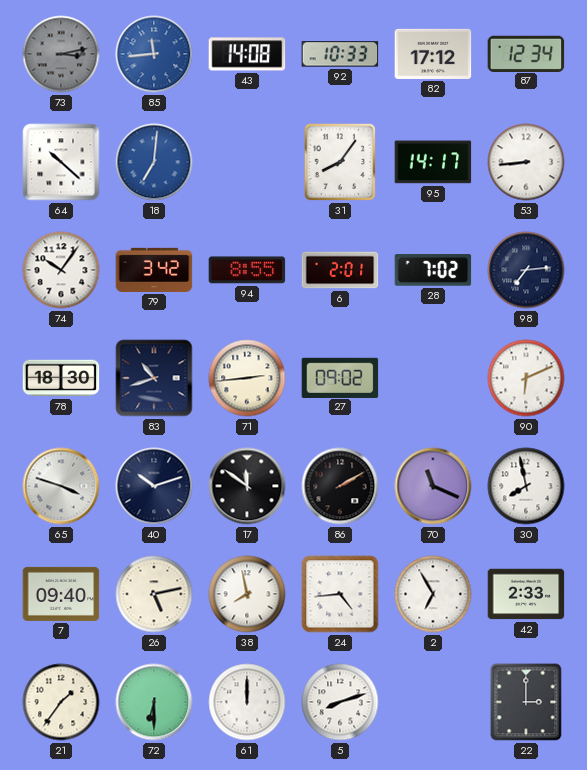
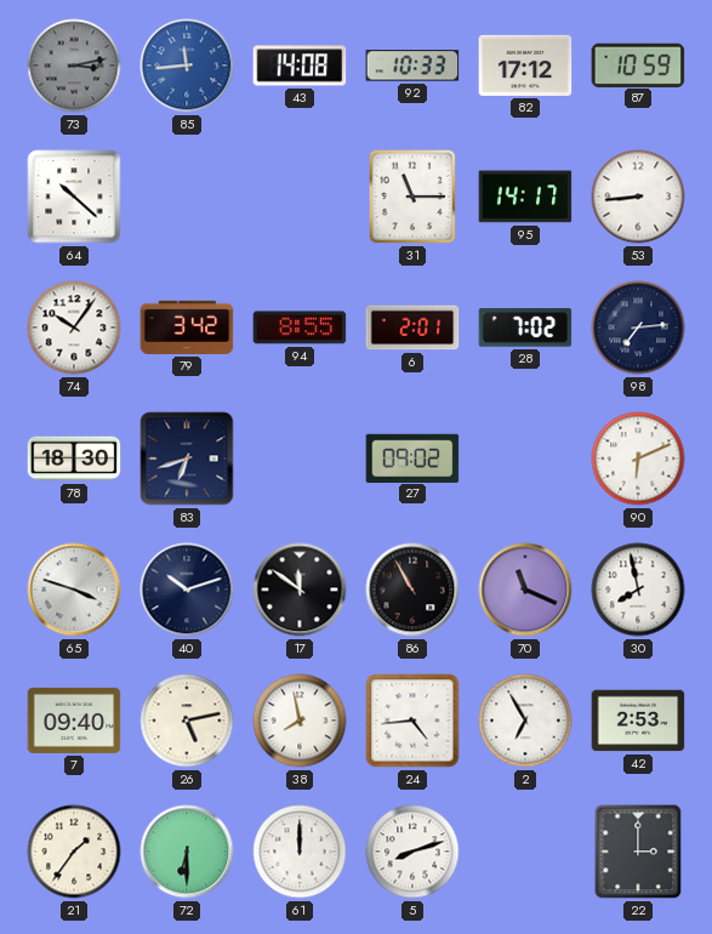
87: 12:34 -> 10:59
18: 7:01 -> none
31: 8:06 -> 11:15
83: 10:42 -> 6:42
71: 2:44 -> none
86: 2:10 -> 10:55
42: 2:33 -> 2:53
